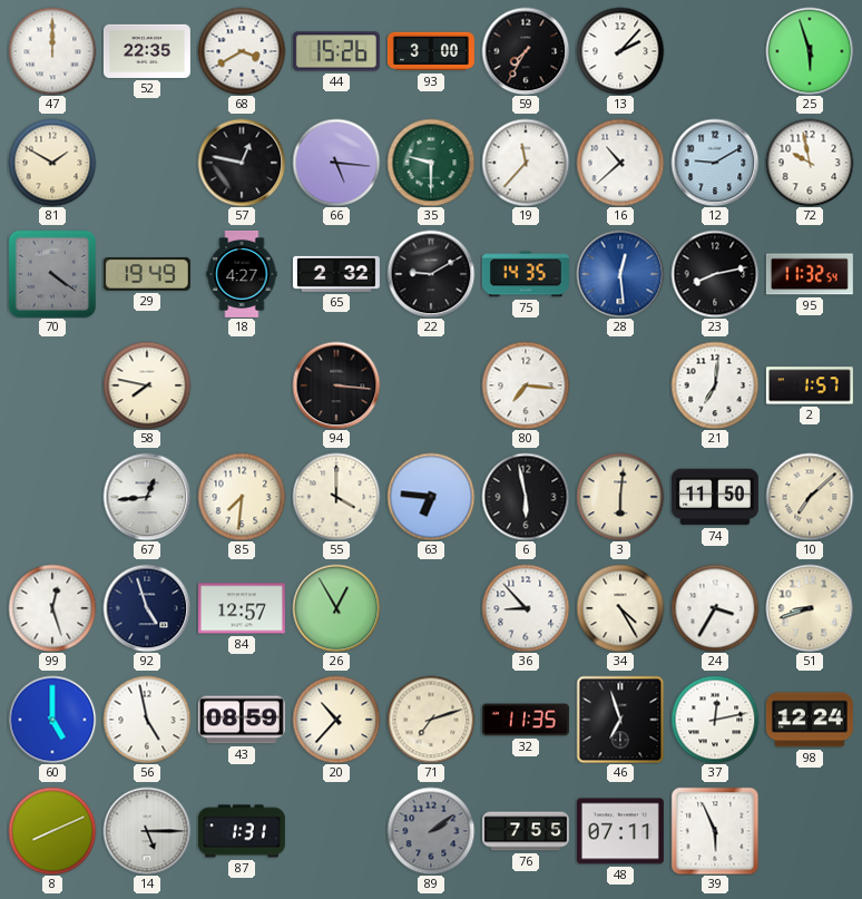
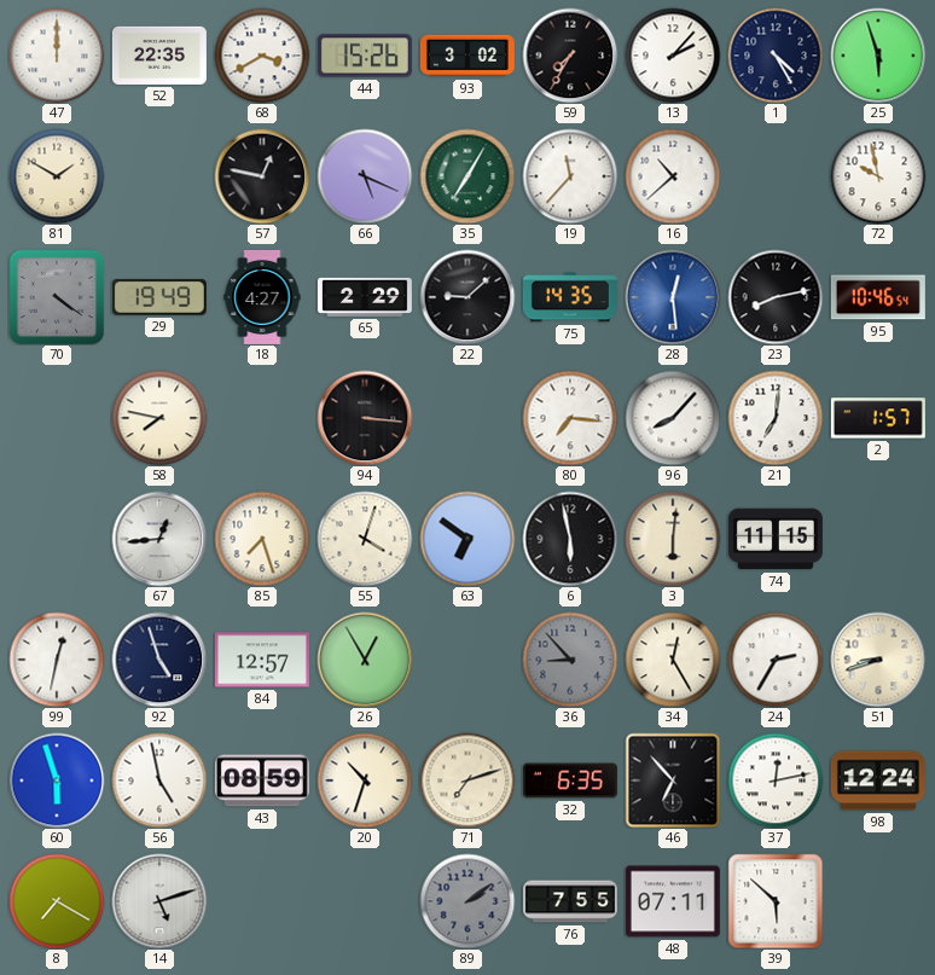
93: 3:00 -> 3:02
1: none -> 4:25
66: 5:16 -> 5:19
35: 9:30 -> 7:05
12: 9:10 -> none
65: 2:32 -> 2:29
22: 9:10 -> 9:08
95: 11:32 -> 10:46
96: none -> 8:07
85: 7:31 -> 7:27
55: 4:00 -> 4:03
63: 6:46 -> 6:51
74: 11:50 -> 11:15
10: 7:08 -> none
99: 12:27 -> 12:32
36 dial: white -> grey
34: 4:25 -> 12:25
24: 3:35 -> 2:35
60: 5:00 -> 5:57
20: 10:37 -> 10:33
32: 11:35 -> 6:35
46: 6:57 -> 6:53
8: 8:11 -> 7:20
14: 5:15 -> 5:12
87: 1:31 -> none
39: 5:56 -> 5:52
